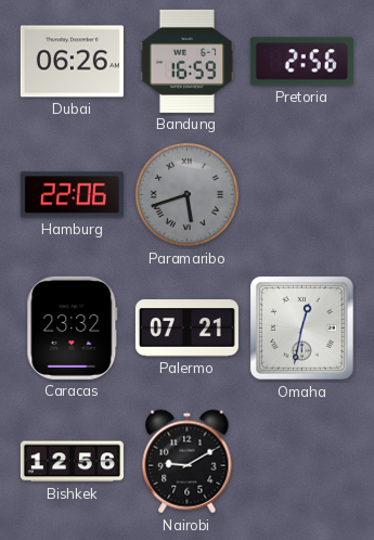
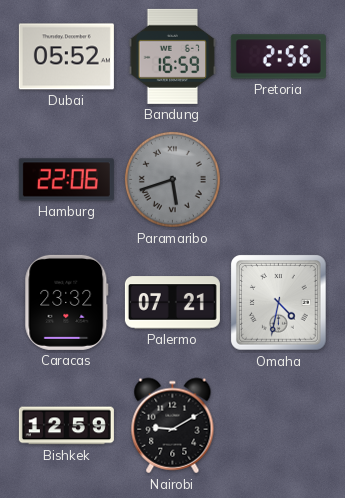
Dubai: 06:26 -> 05:52
Omaha: 12:32 -> 4:32
Bishkek: 12:56 -> 12:59
